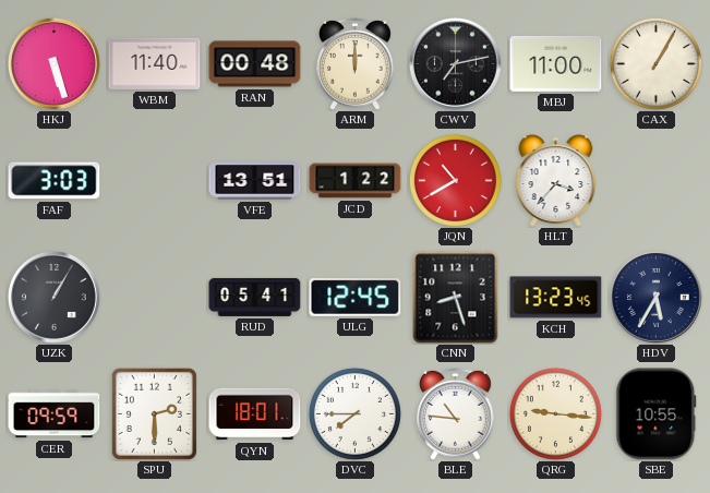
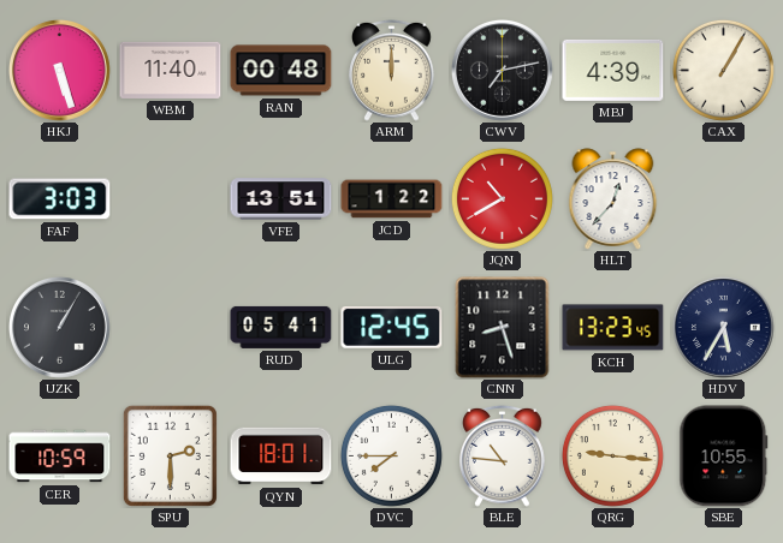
MBJ: 11:00 -> 4:39
HLT: 3:37 -> 12:37
CER: 09:59 -> 10:59
